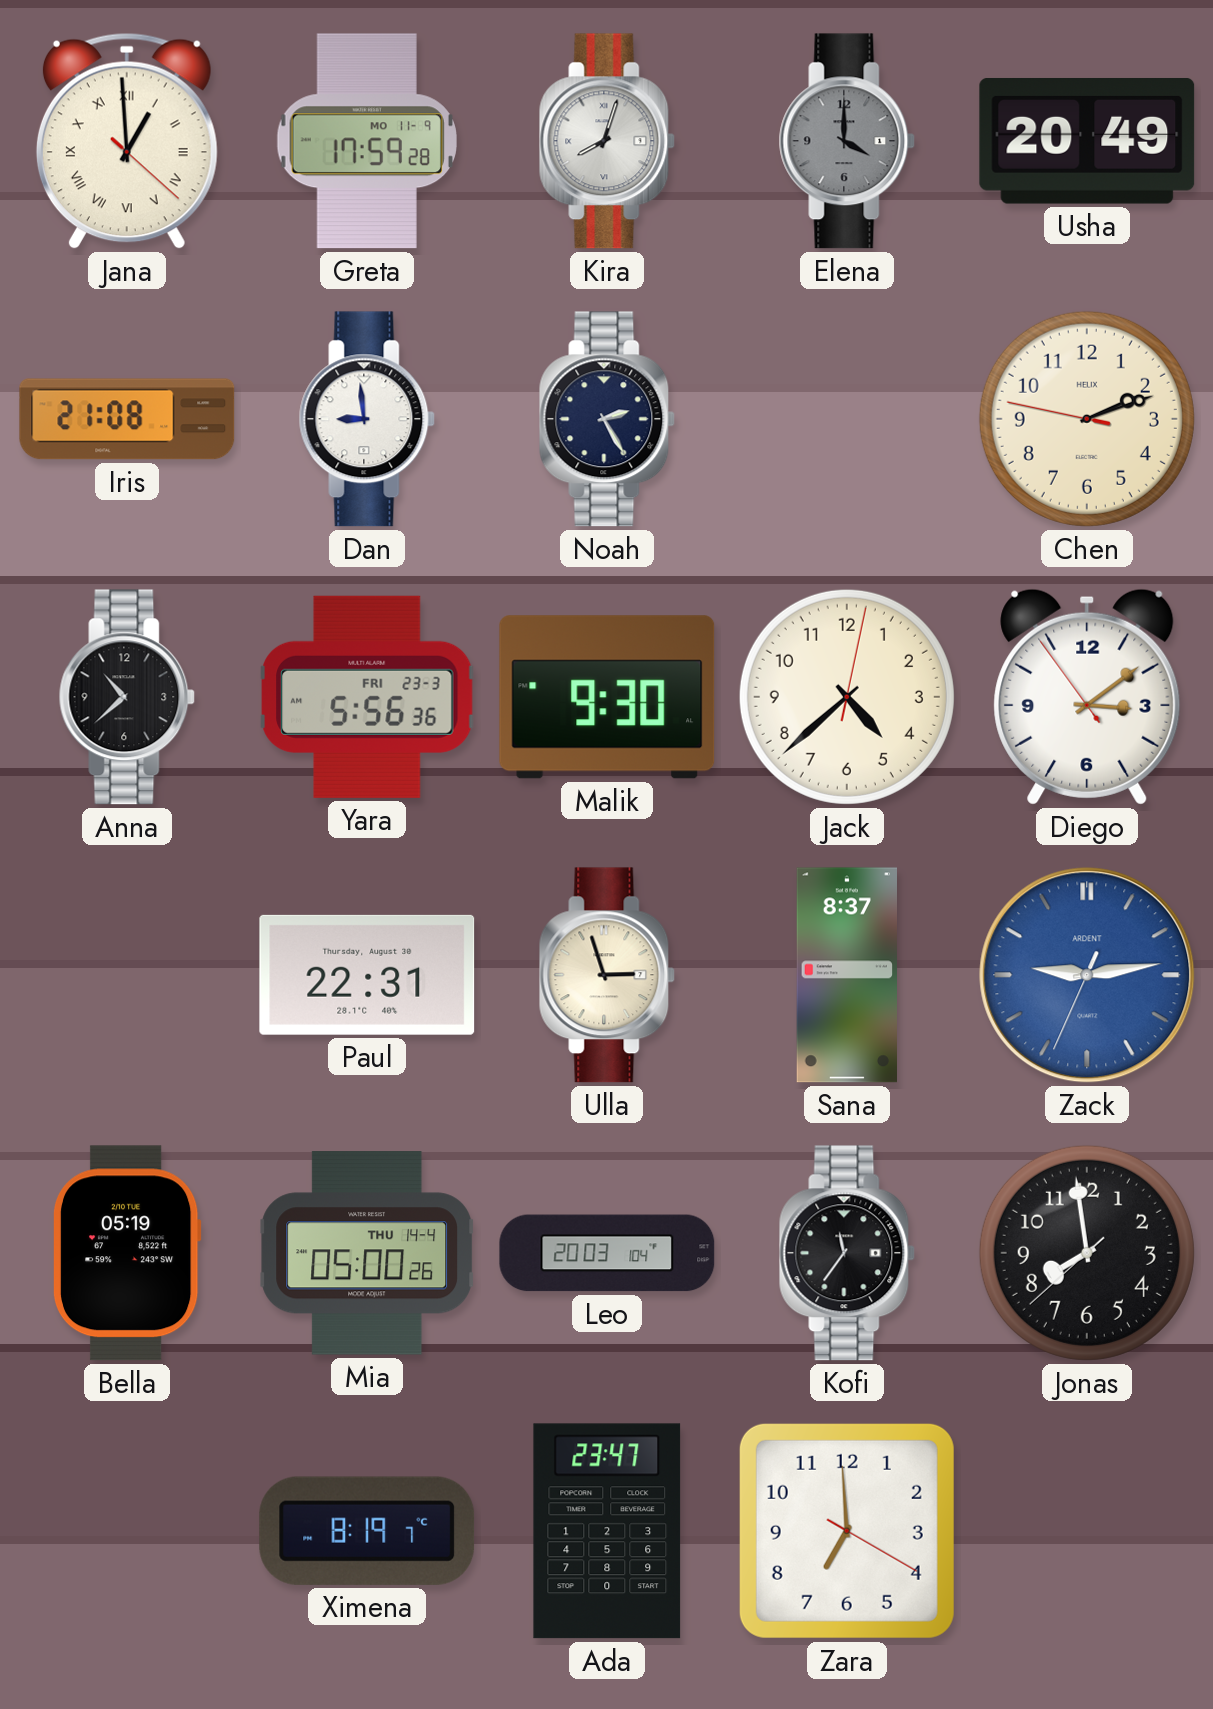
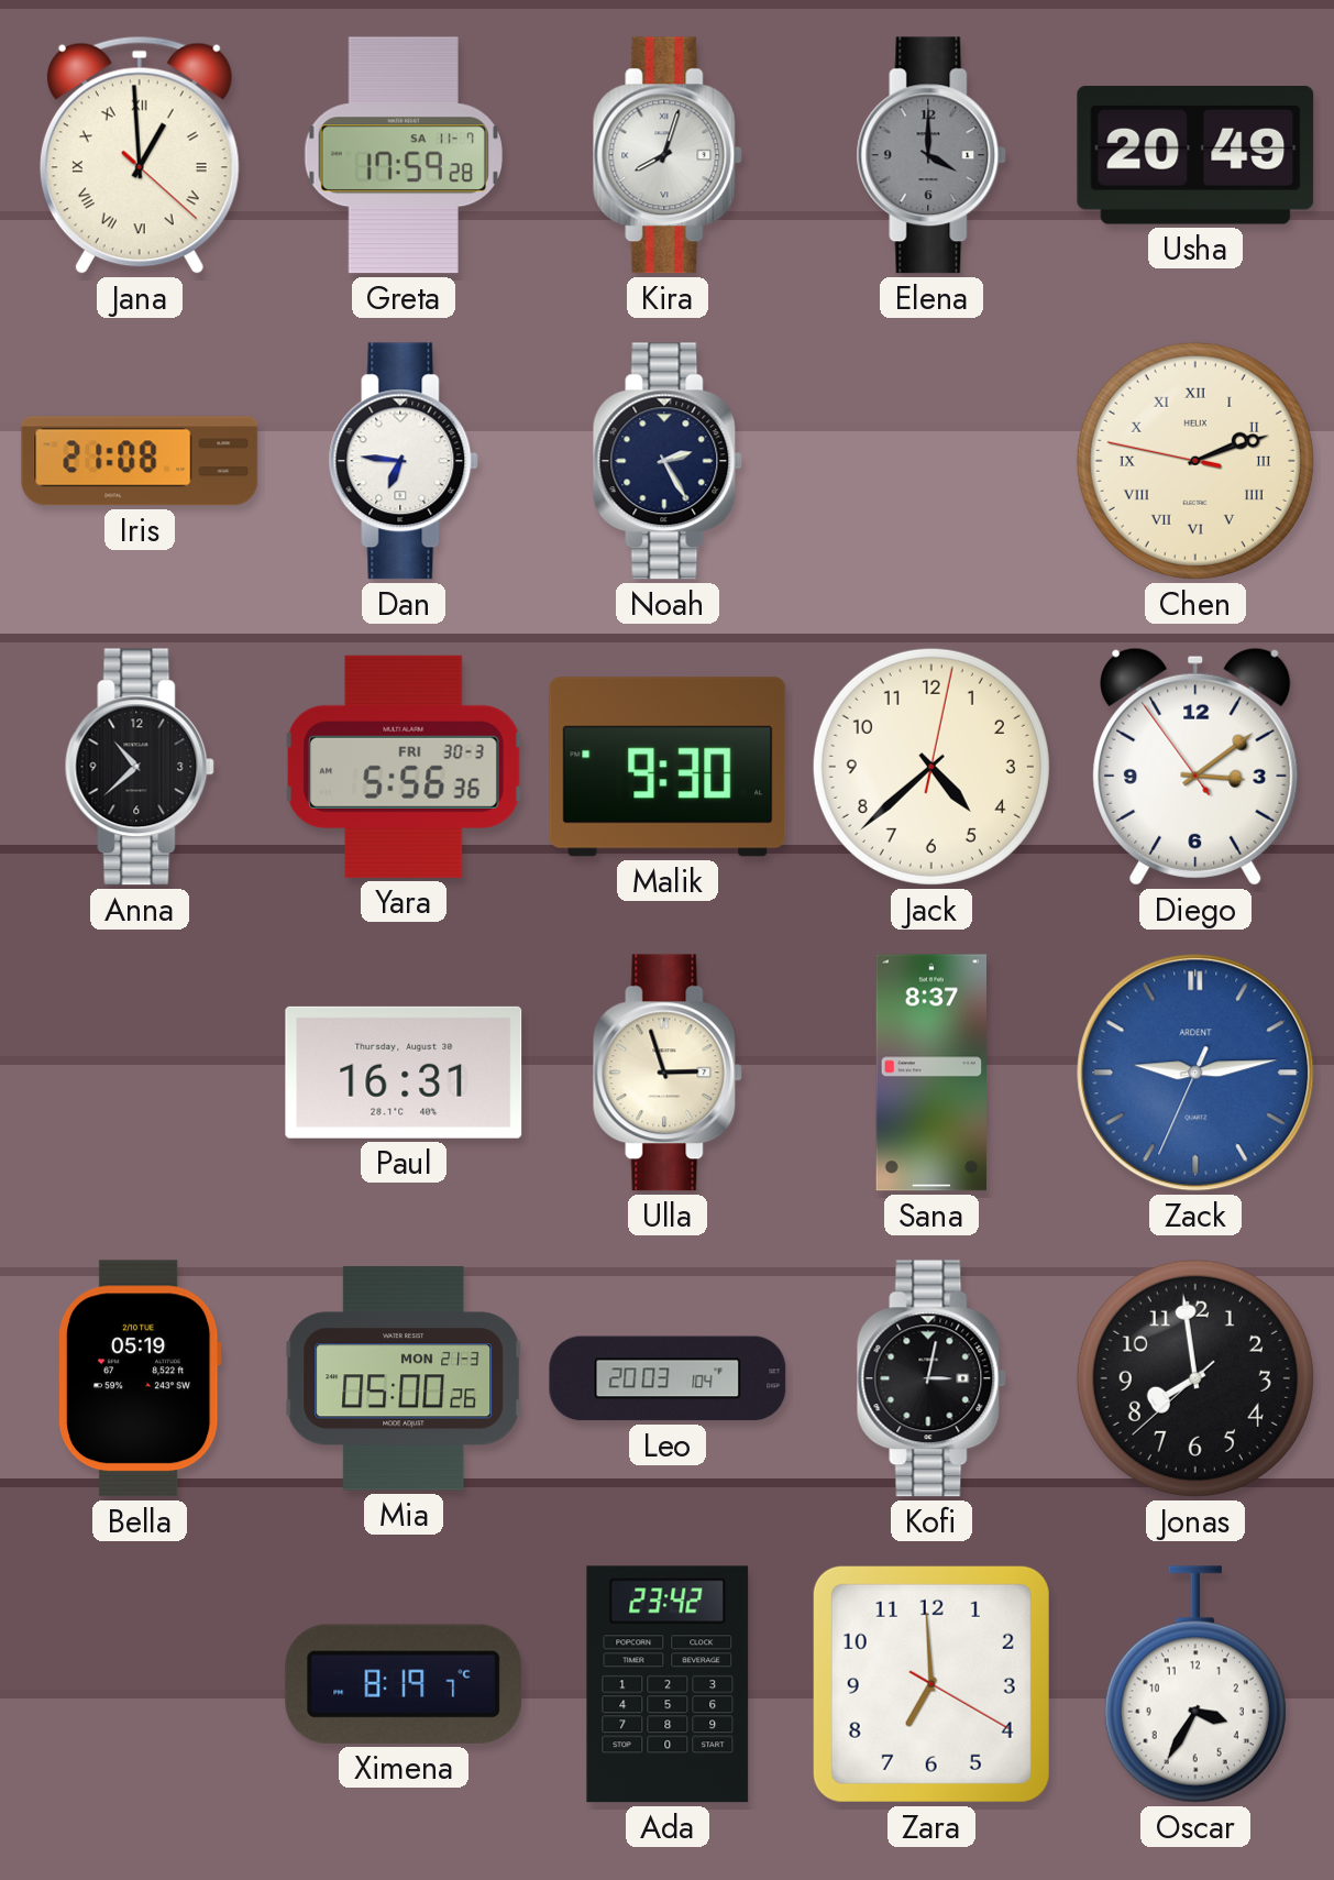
Greta date: MO 11-9 -> SA 11-7
Dan: 8:59 -> 6:46
Chen numerals: Arabic -> Roman
Yara date: FRI 23-3 -> FRI 30-3
Paul: 22:31 -> 16:31
Mia date: THU 14-4 -> MON 21-3
Kofi: 11:36 -> 3:02
Ada: 23:47 -> 23:42
Oscar: none -> 3:35
